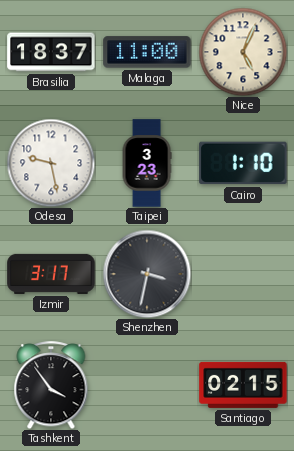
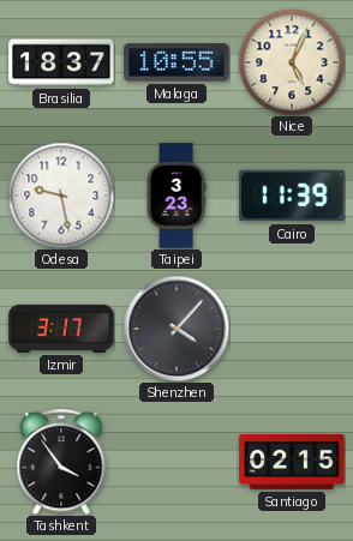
Malaga: 11:00 -> 10:55
Cairo: 1:10 -> 11:39
Shenzhen: 3:32 -> 4:07
